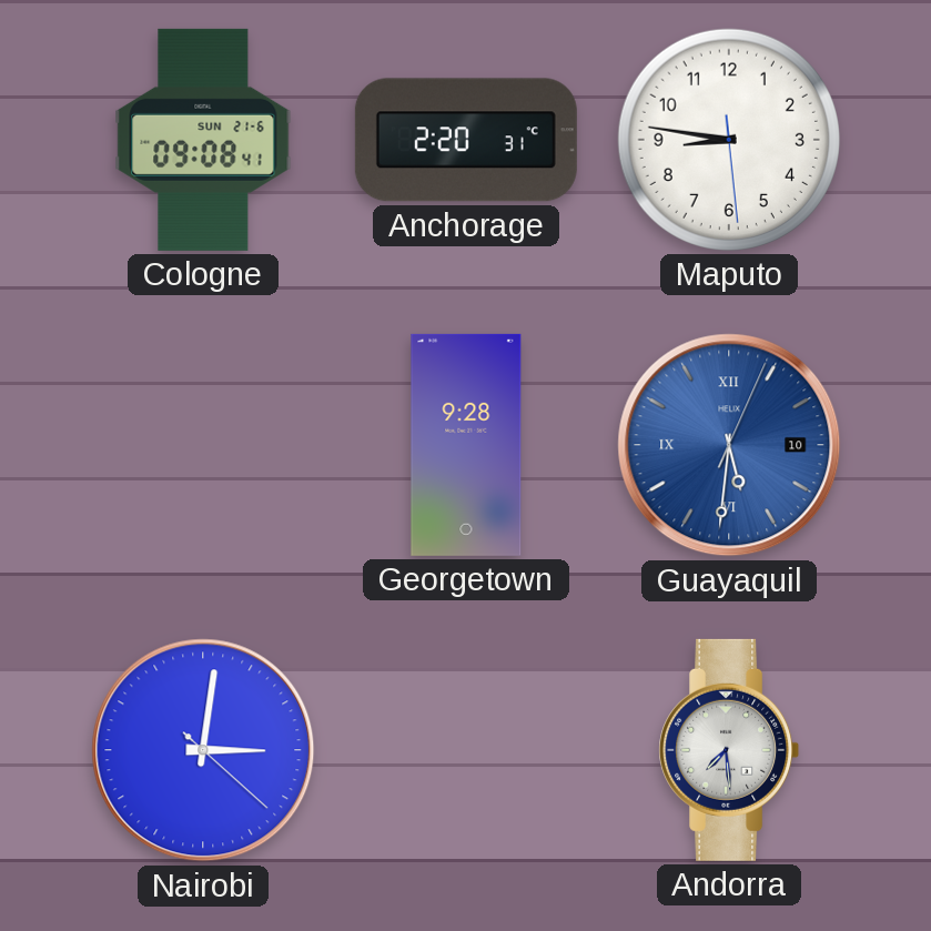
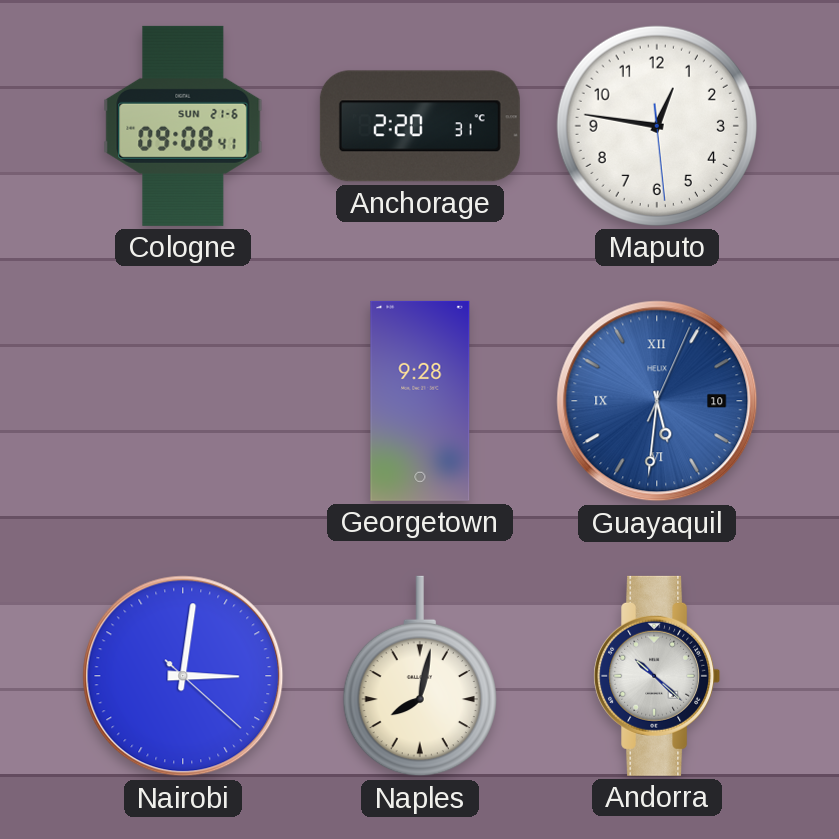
Maputo: 8:46 -> 12:46
Naples: none -> 8:02
Andorra: 7:29 -> 10:22
